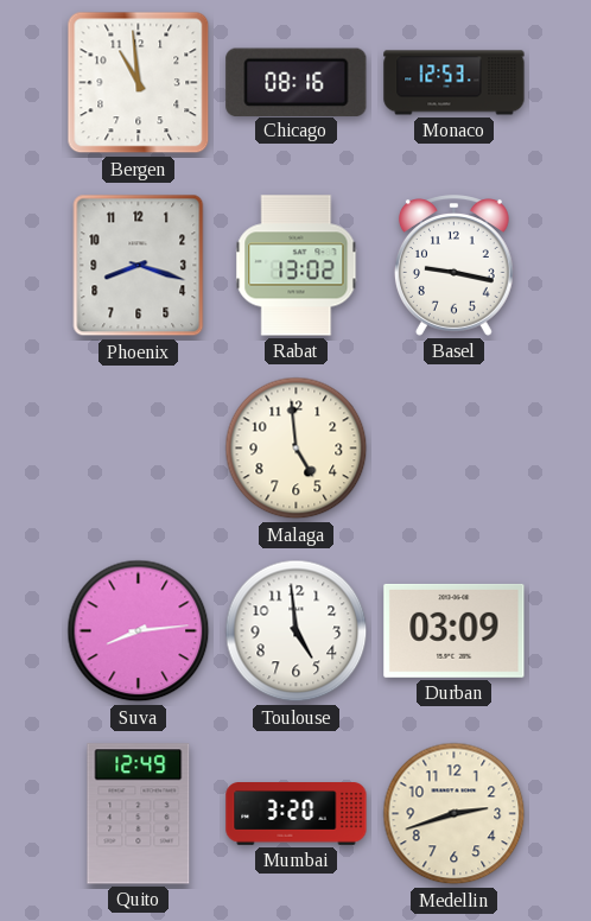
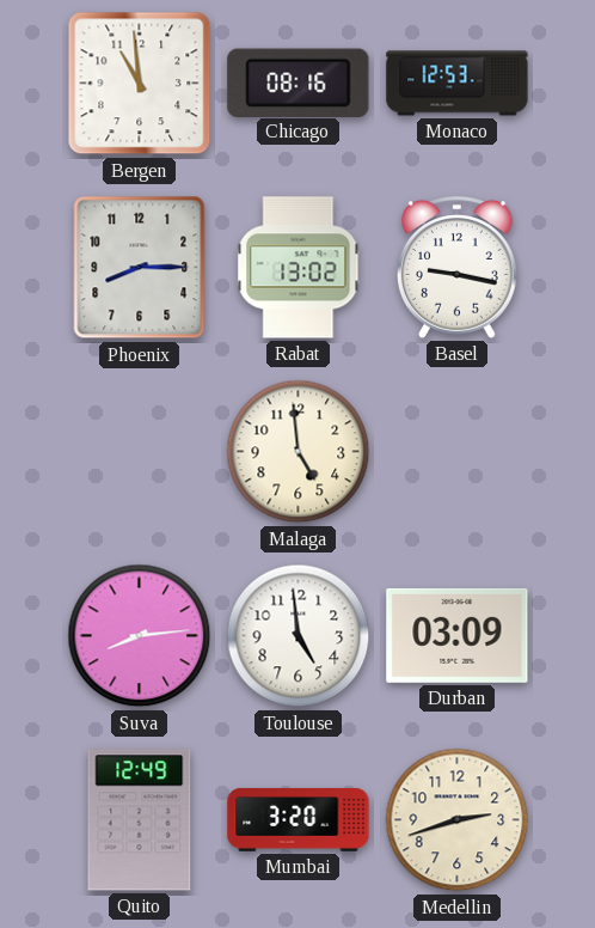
Phoenix: 8:18 -> 8:15
